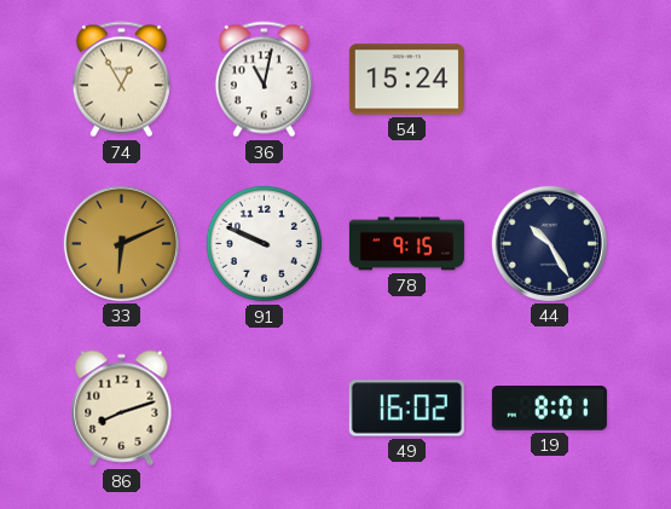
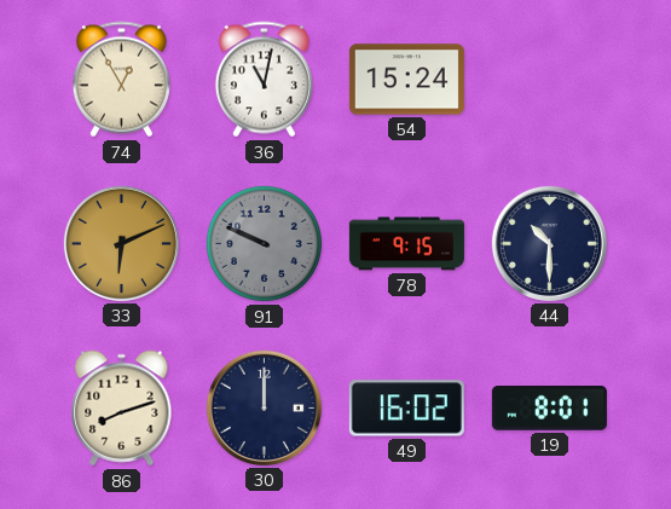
91 dial: white -> grey
44: 10:25 -> 10:30
30: none -> 12:00
